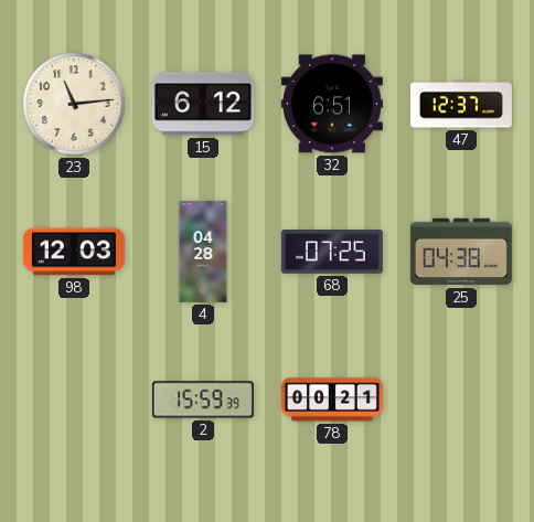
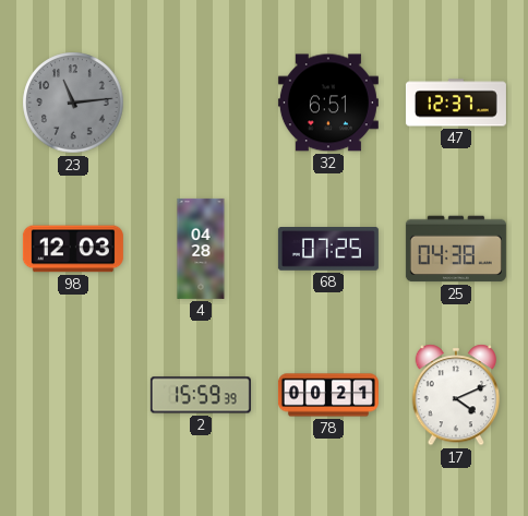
23 dial: cream -> grey
15: 6:12 -> none
17: none -> 4:11
